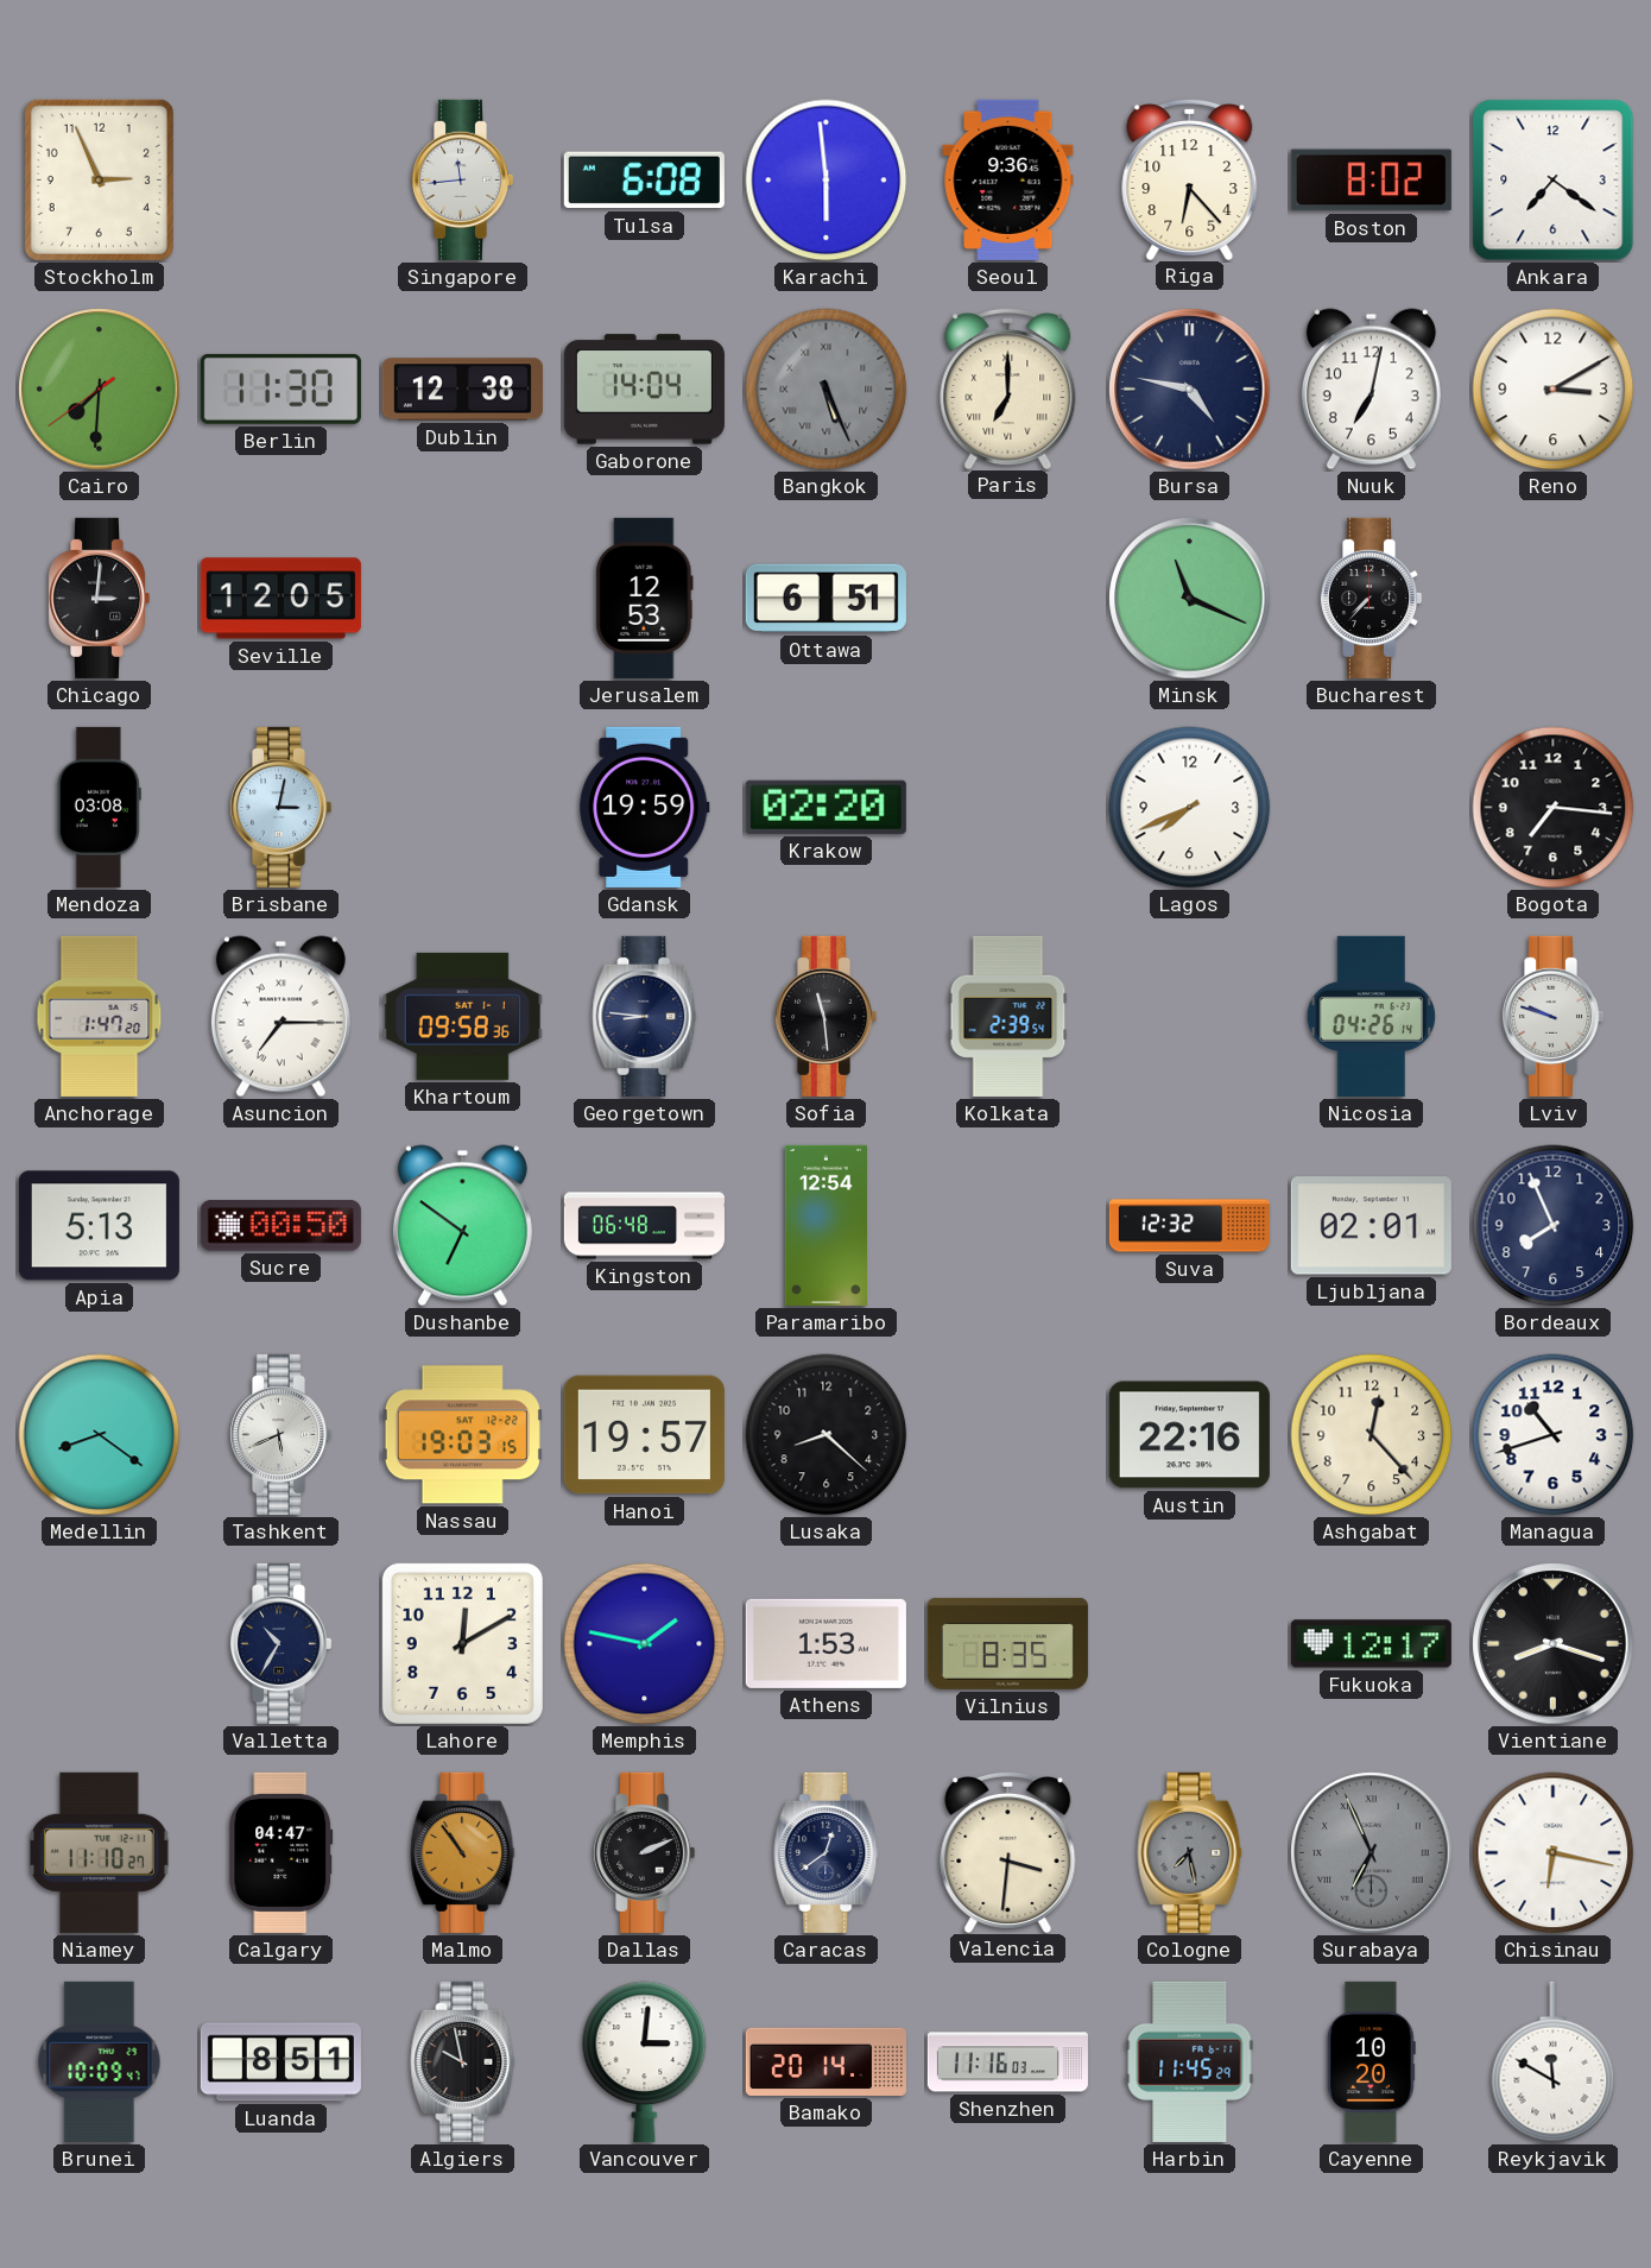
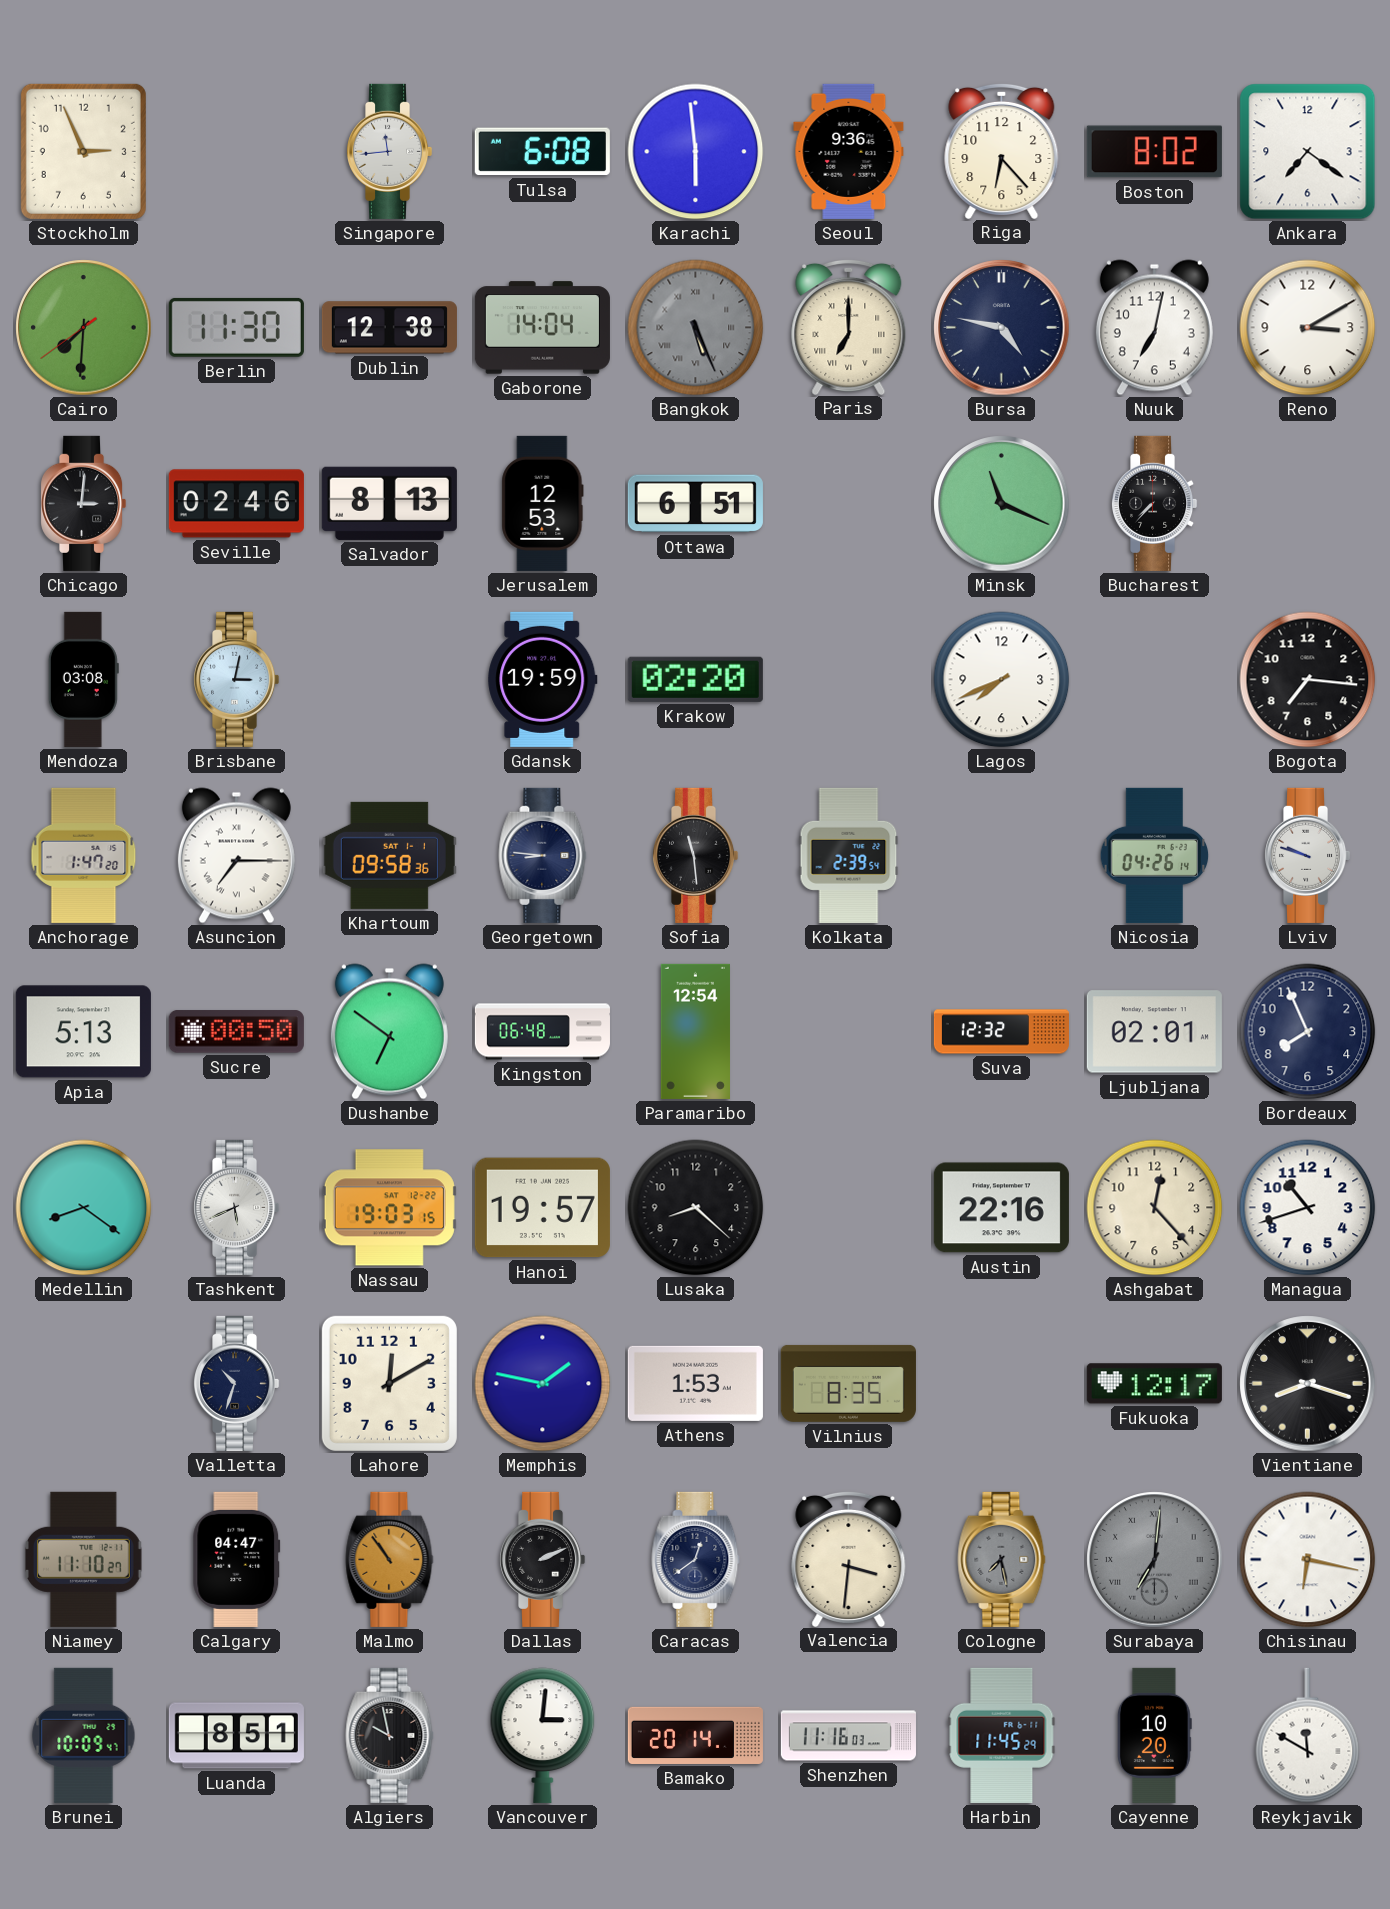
Seville: 12:05 -> 02:46
Salvador: none -> 8:13
Valletta: 10:35 -> 10:33
Surabaya: 6:56 -> 7:01
